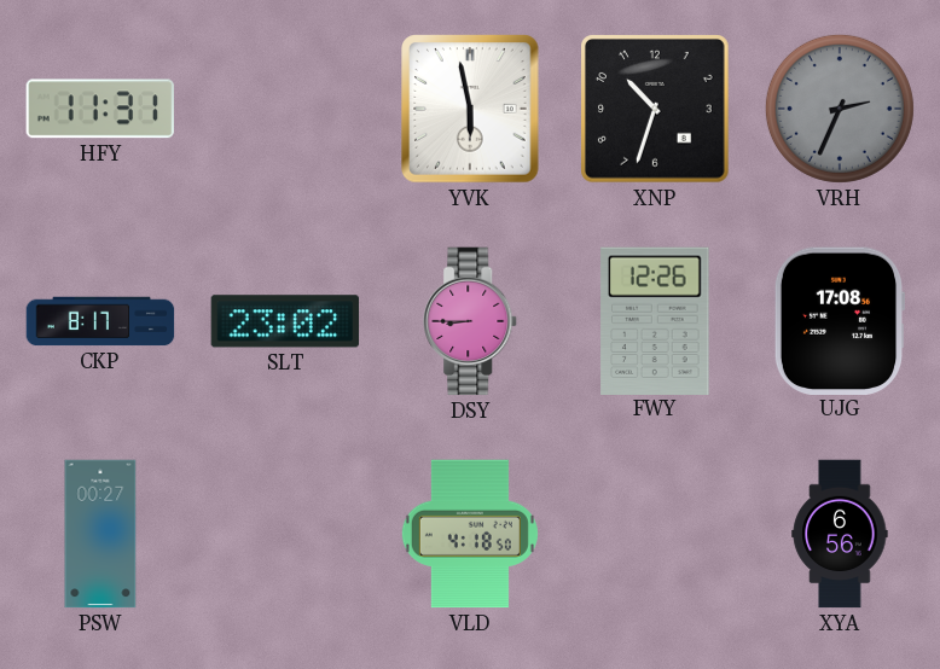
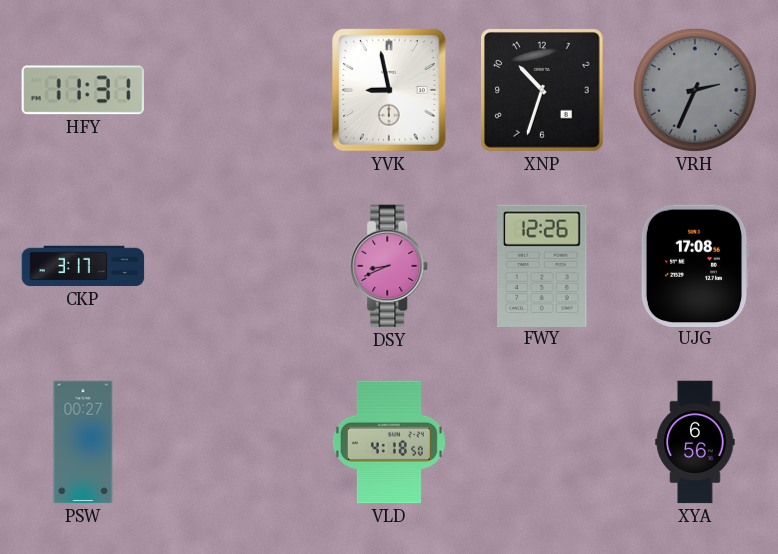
YVK: 5:58 -> 8:58
CKP: 8:17 -> 3:17
SLT: 23:02 -> none
DSY: 8:45 -> 8:41
